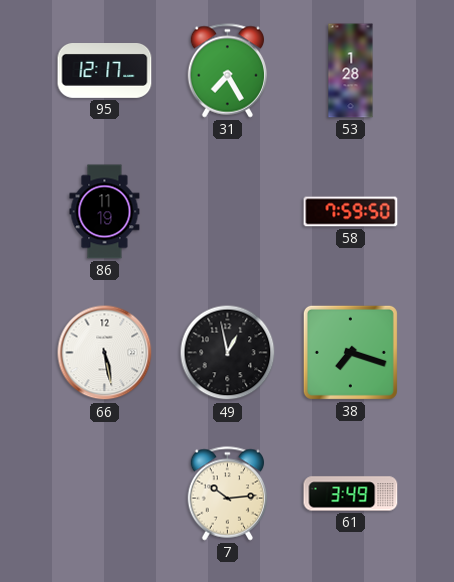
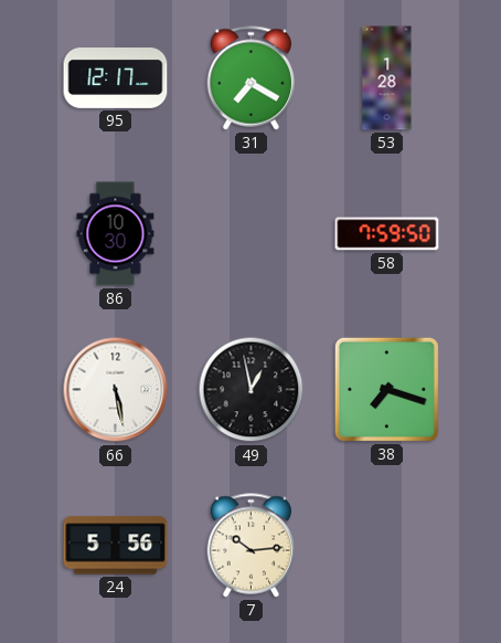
31: 7:25 -> 7:20
86: 11:19 -> 10:30
24: none -> 5:56
61: 3:49 -> none
